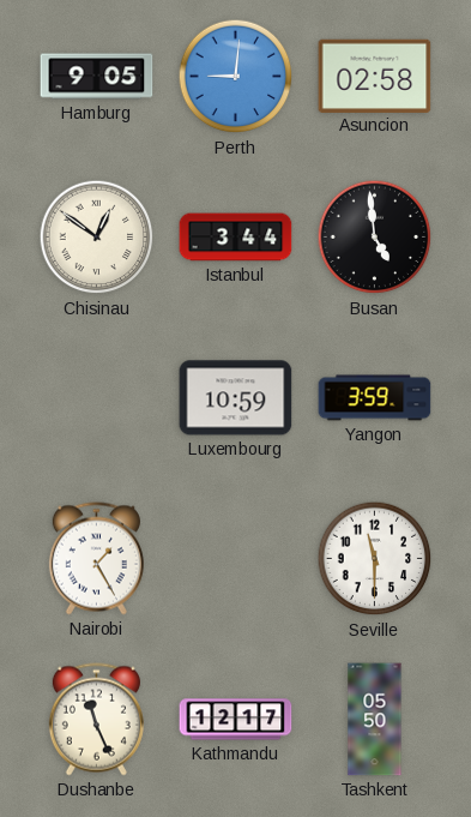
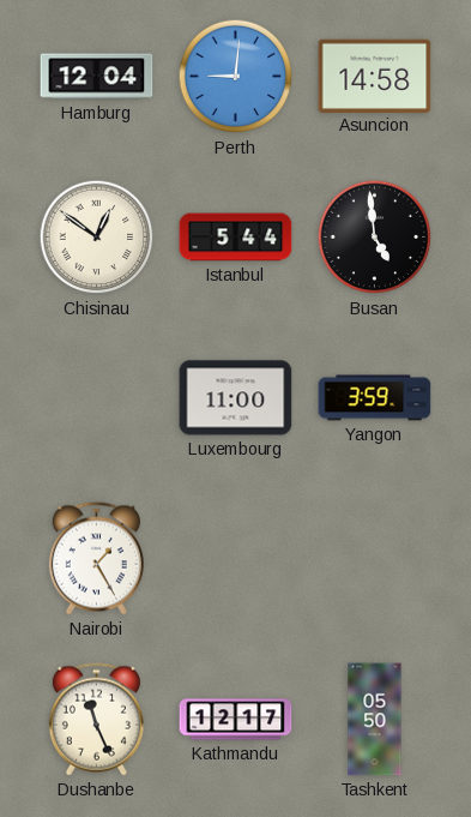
Hamburg: 9:05 -> 12:04
Asuncion: 02:58 -> 14:58
Istanbul: 3:44 -> 5:44
Luxembourg: 10:59 -> 11:00
Seville: 11:30 -> none
